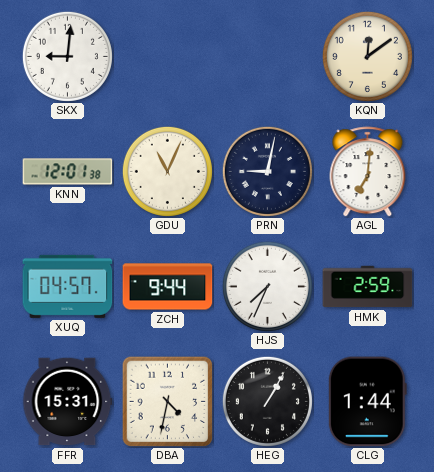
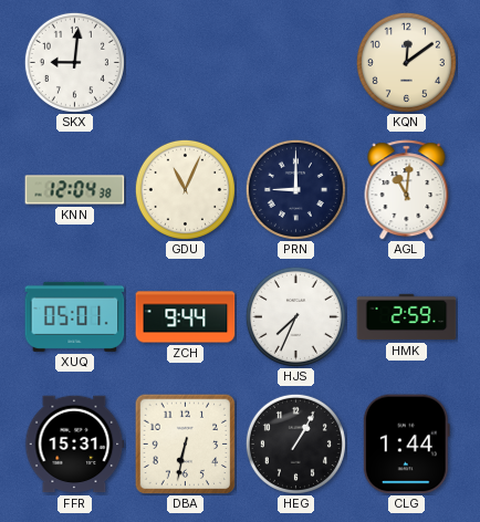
KNN: 12:01 -> 12:04
PRN: 9:02 -> 9:00
AGL: 7:01 -> 11:01
XUQ: 04:57 -> 05:01
DBA: 4:32 -> 6:32
